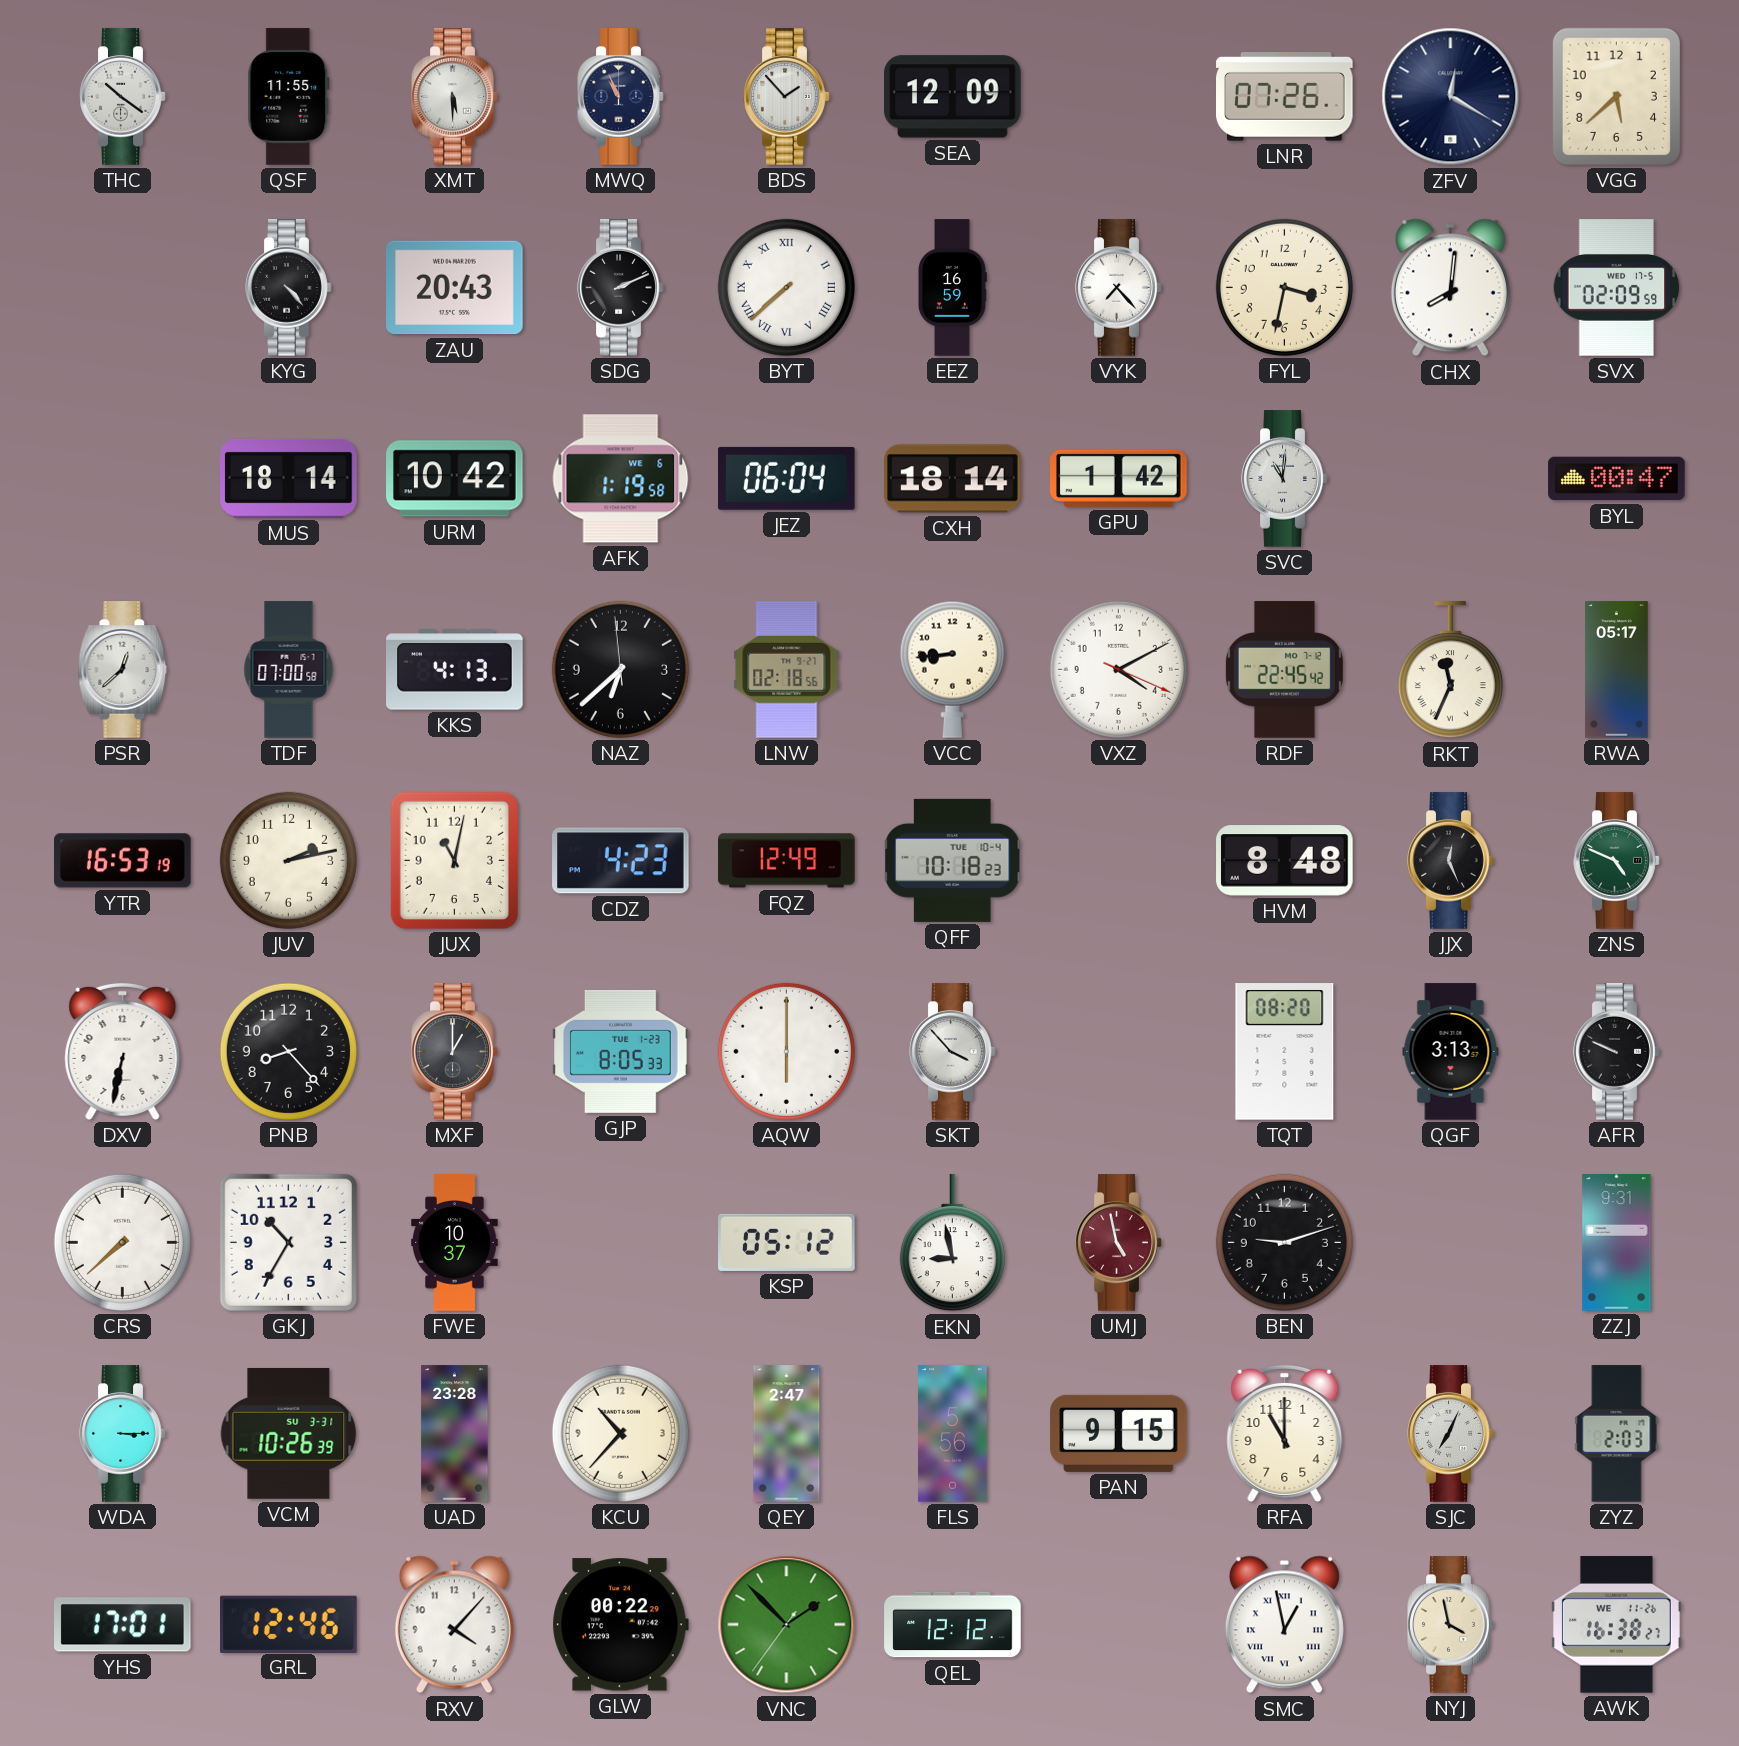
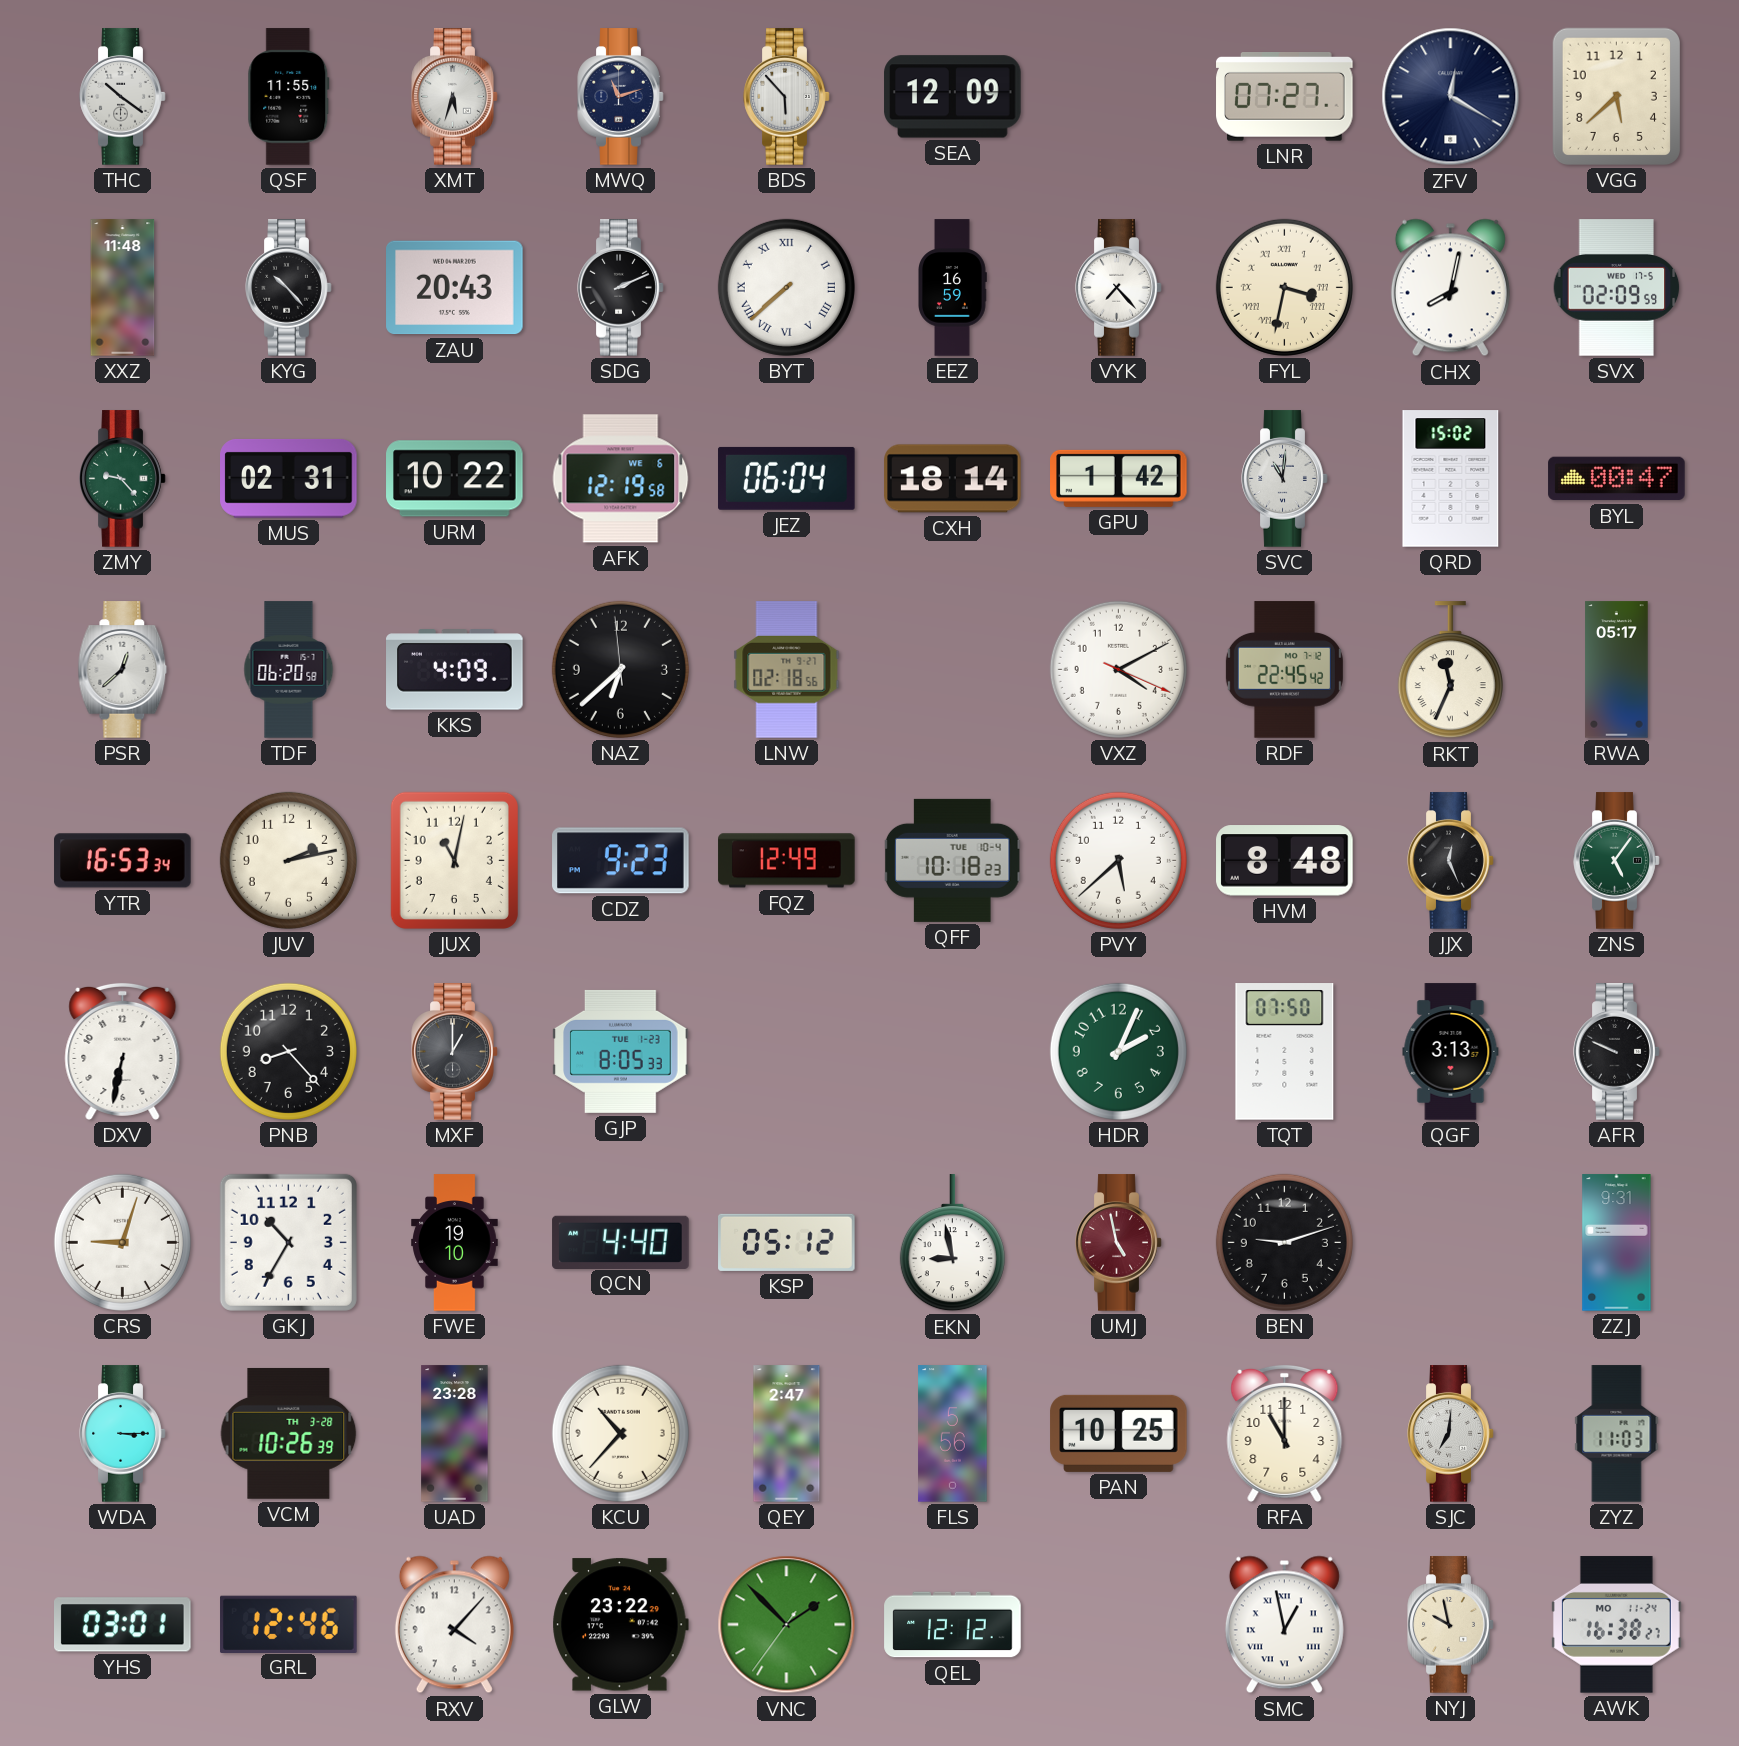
XMT: 5:30 -> 5:33
MWQ: 10:56 -> 11:12
BDS: 1:53 -> 5:53
LNR: 07:26 -> 07:27
XXZ: none -> 11:48
KYG: 4:23 -> 10:23
FYL numerals: Arabic -> Roman
CHX: 8:01 -> 8:02
ZMY: none -> 9:23
MUS: 18:14 -> 02:31
URM: 10:42 -> 10:22
AFK: 1:19 -> 12:19
QRD: none -> 15:02
TDF: 07:00 -> 06:20
KKS: 4:13 -> 4:09
VCC: 8:44 -> none
YTR: 16:53:19 -> 16:53:34
CDZ: 4:23 -> 9:23
PVY: none -> 5:38
ZNS: 4:49 -> 5:06
AQW: 6:00 -> none
SKT: 3:53 -> none
HDR: none -> 2:04
TQT: 08:20 -> 07:50
CRS: 7:38 -> 9:03
FWE: 10:37 -> 19:10
QCN: none -> 4:40
VCM date: SU 3-31 -> TH 3-28
PAN: 9:15 -> 10:25
SJC: 7:04 -> 7:01
ZYZ: 2:03 -> 11:03
YHS: 17:01 -> 03:01
GLW: 00:22 -> 23:22
NYJ: 3:58 -> 9:58
AWK date: WE 11-26 -> MO 11-24
